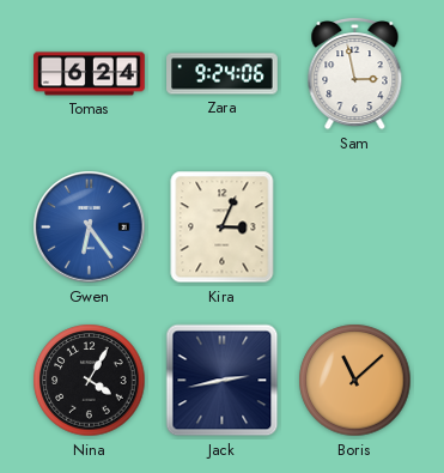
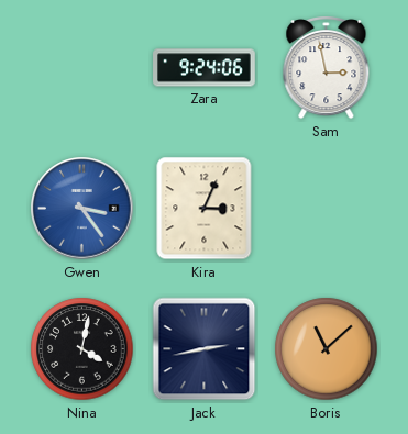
Tomas: 6:24 -> none
Gwen: 6:24 -> 3:24
Nina: 4:05 -> 4:02
